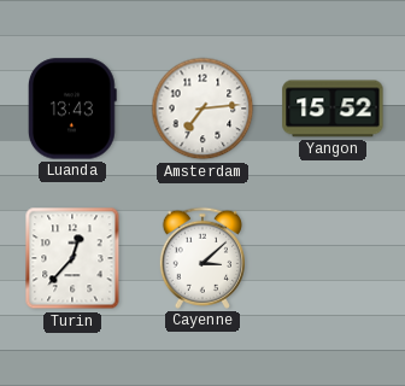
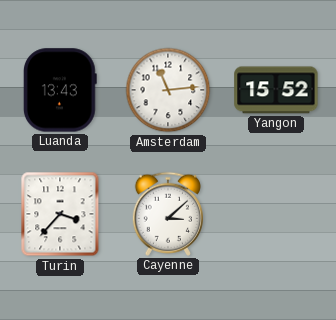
Amsterdam: 7:14 -> 11:14
Turin: 12:37 -> 3:37
